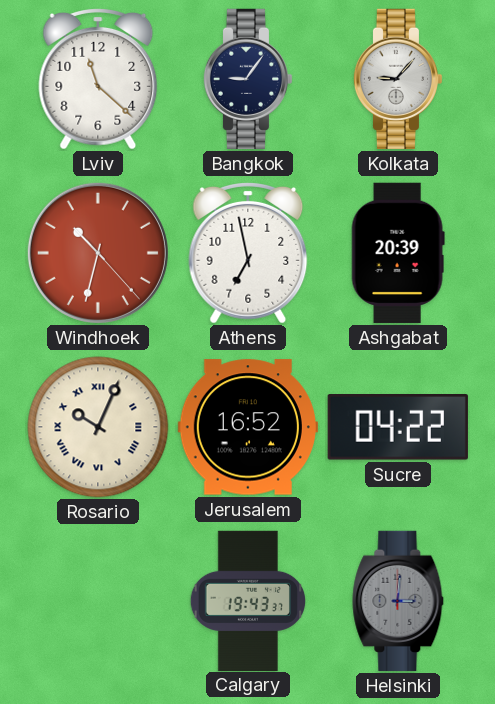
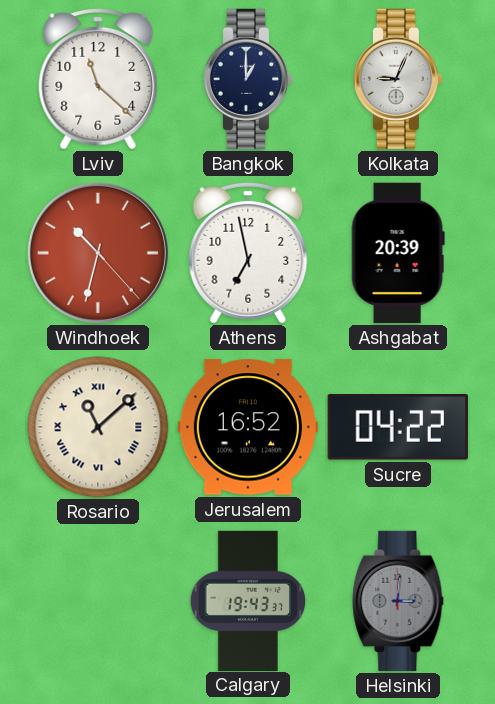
Bangkok: 9:06 -> 1:00
Kolkata: 9:07 -> 9:04
Rosario: 10:04 -> 11:08
